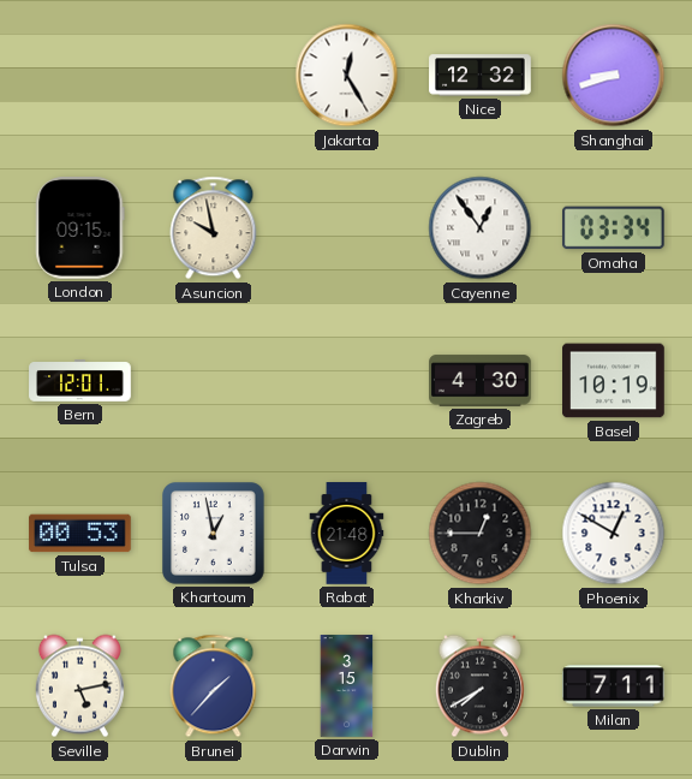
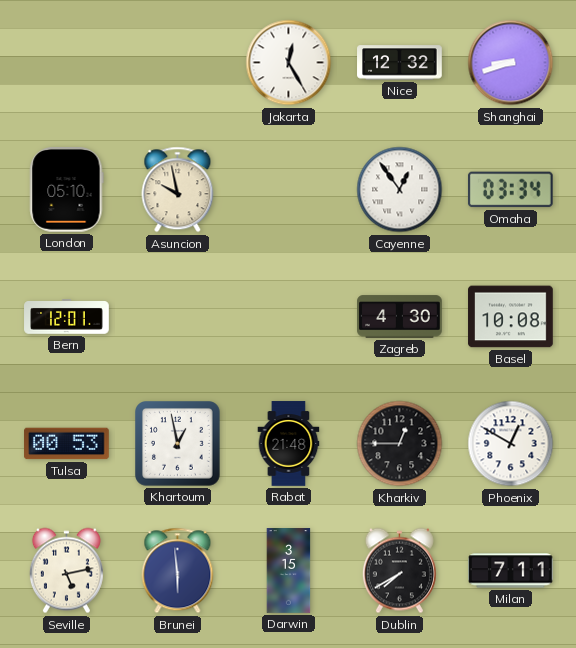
London: 09:15 -> 05:10
Basel: 10:19 -> 10:08
Brunei: 1:37 -> 5:59
